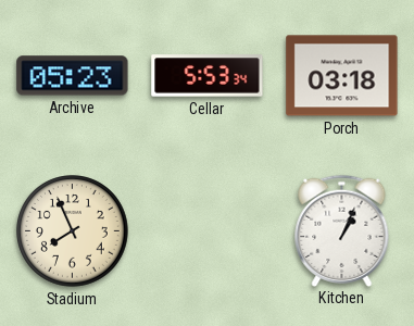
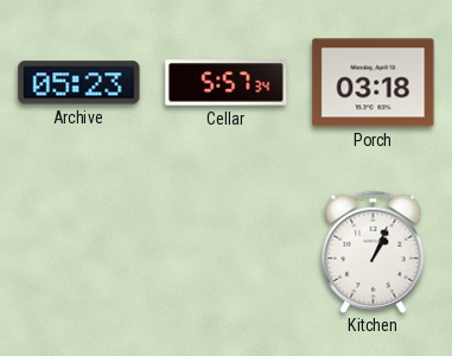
Cellar: 5:53 -> 5:57
Stadium: 7:56 -> none
